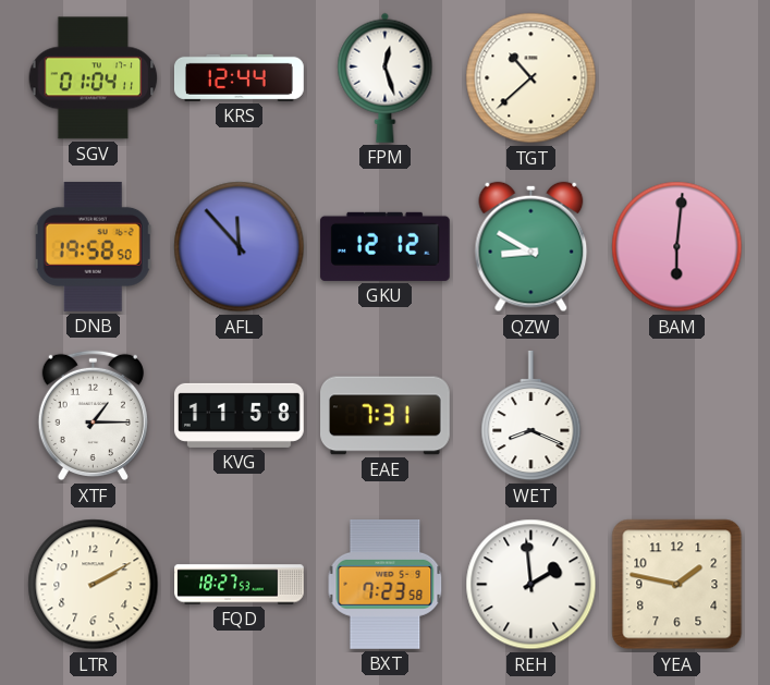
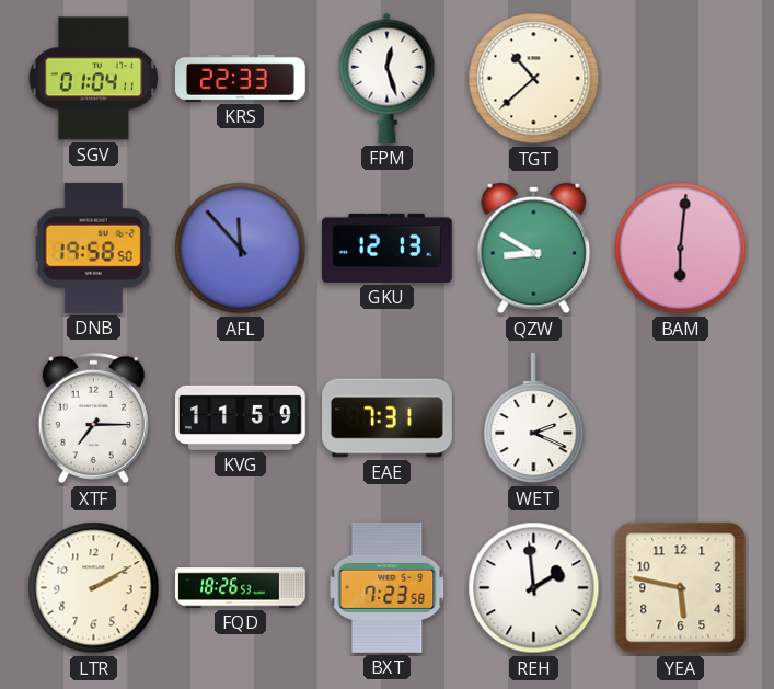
KRS: 12:44 -> 22:33
GKU: 12:12 -> 12:13
XTF: 1:15 -> 7:15
KVG: 11:58 -> 11:59
WET: 8:19 -> 2:19
FQD: 18:27 -> 18:26
YEA: 1:47 -> 5:47
